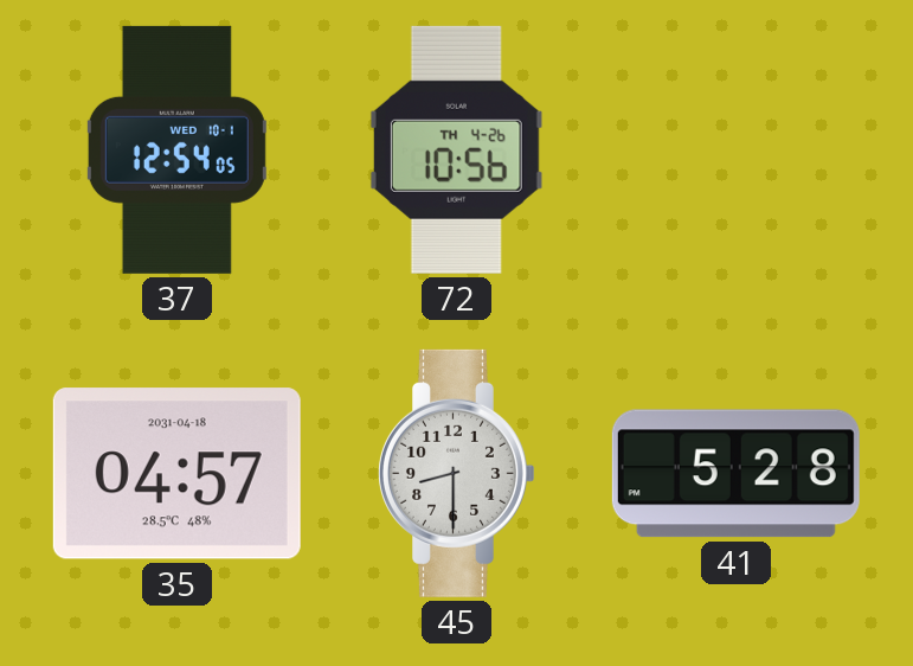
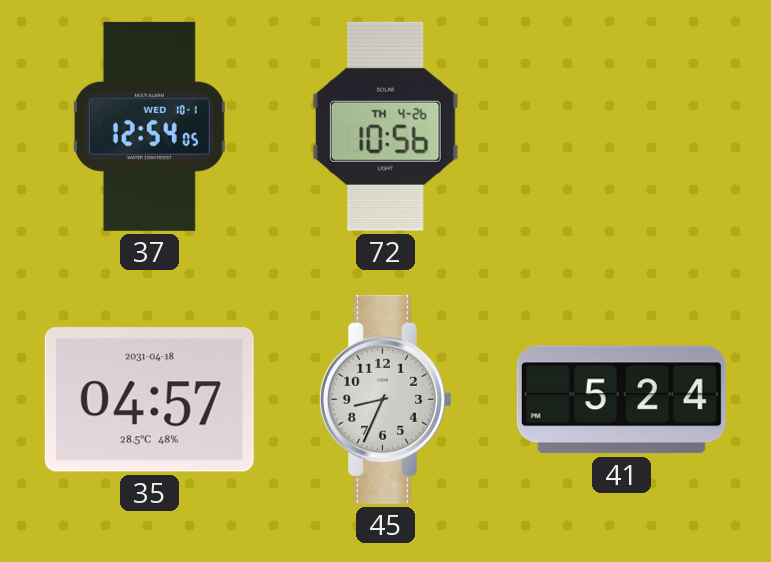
45: 8:30 -> 8:34
41: 5:28 -> 5:24
